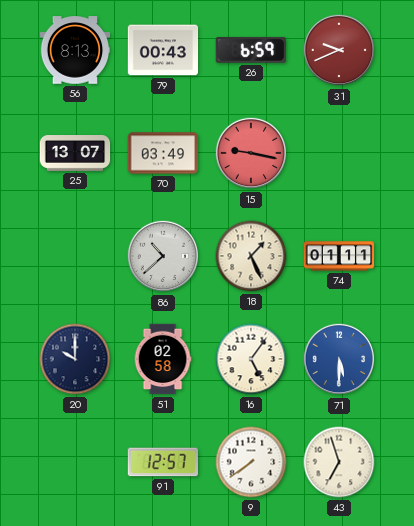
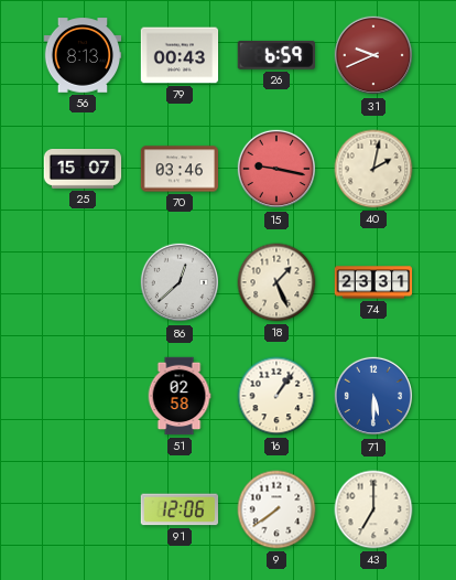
25: 13:07 -> 15:07
70: 03:49 -> 03:46
40: none -> 2:02
86: 10:38 -> 12:38
74: 01:11 -> 23:31
20: 10:00 -> none
16: 5:06 -> 1:06
91: 12:57 -> 12:06
43: 6:57 -> 7:00
